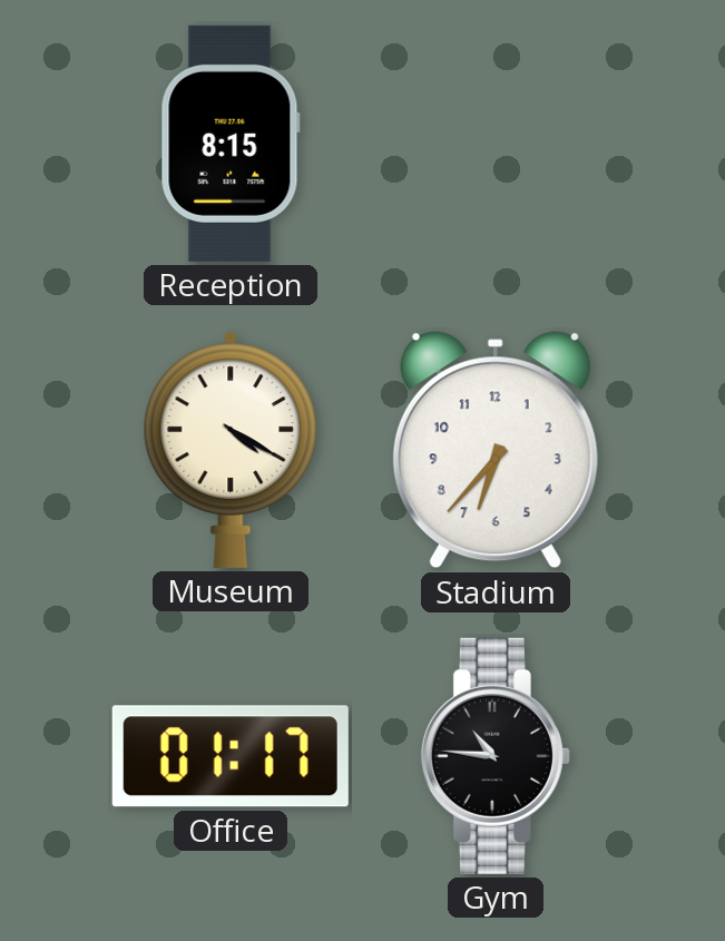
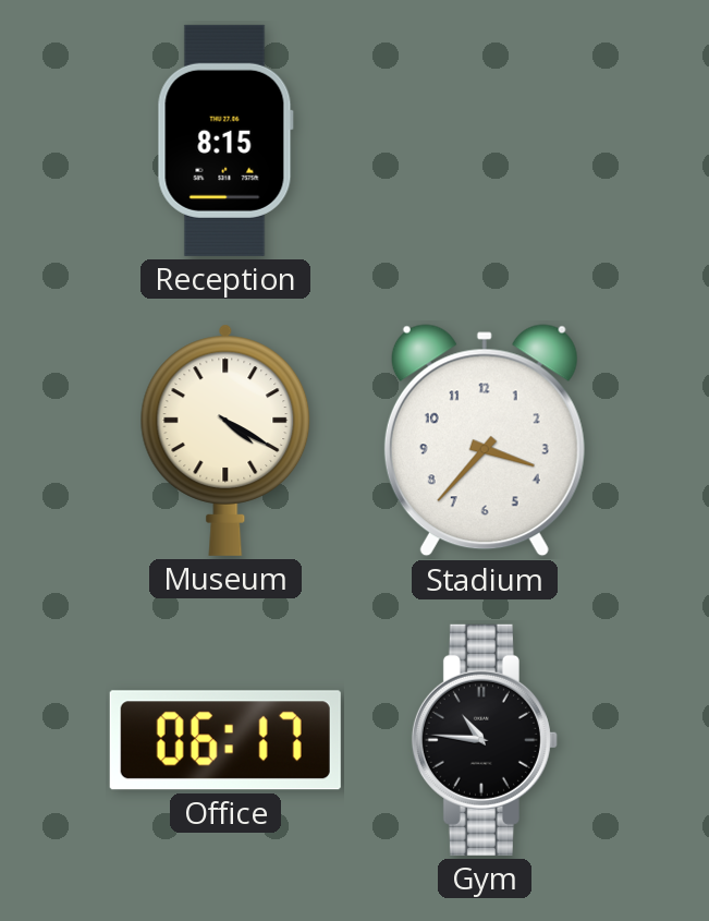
Stadium: 6:37 -> 3:37
Office: 01:17 -> 06:17
